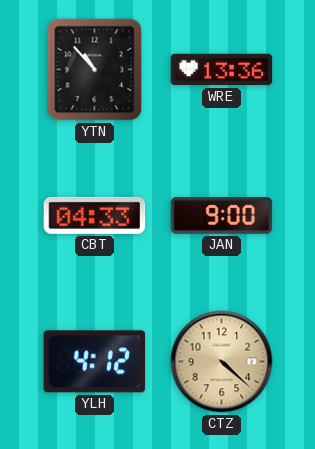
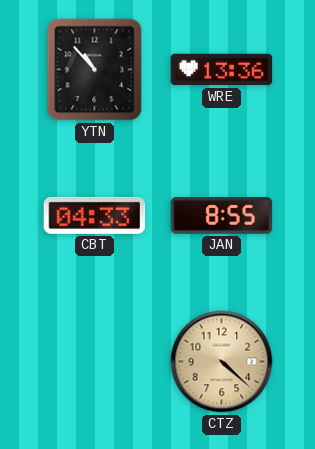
JAN: 9:00 -> 8:55
YLH: 4:12 -> none
